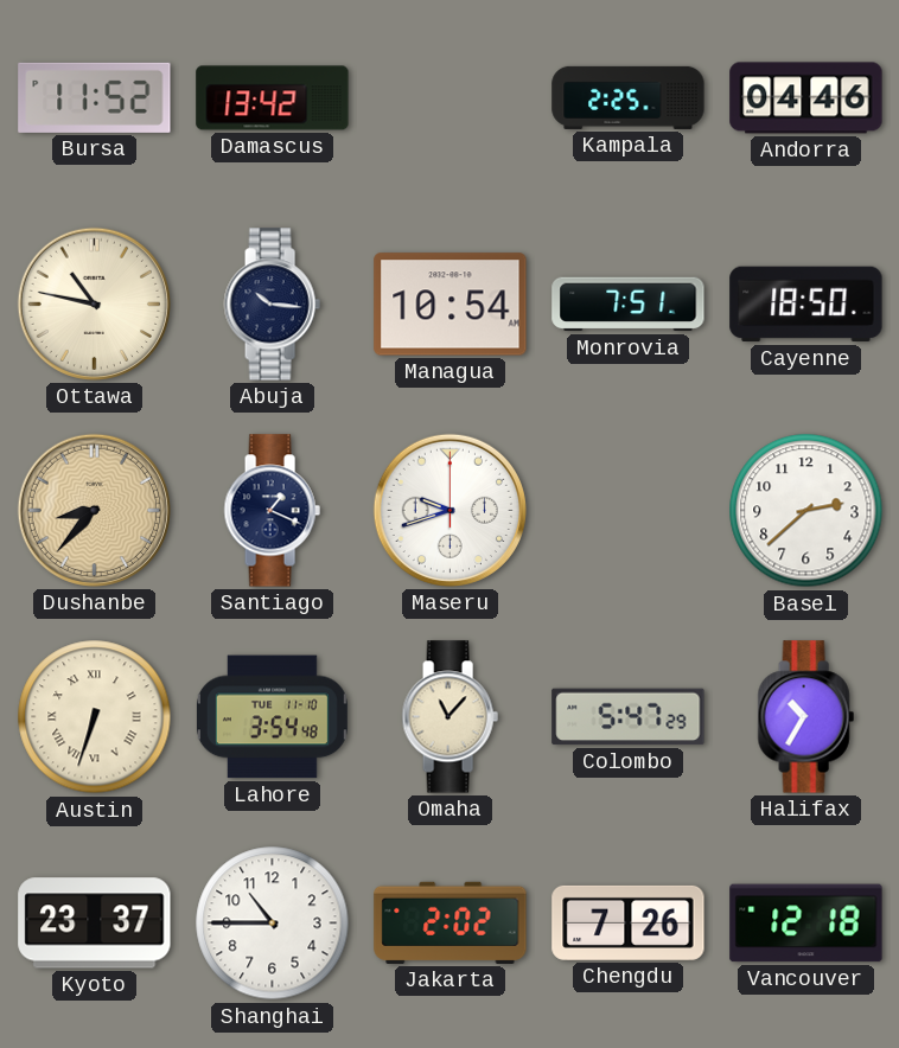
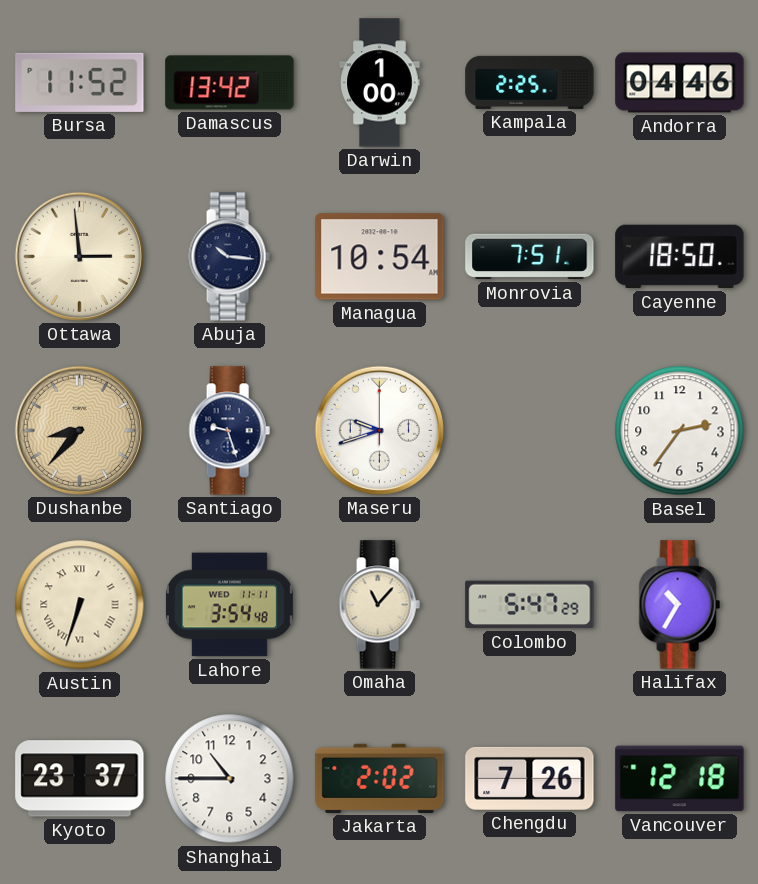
Darwin: none -> 1:00
Ottawa: 10:47 -> 2:59
Santiago: 1:19 -> 9:27
Basel: 2:38 -> 2:36
Lahore date: TUE 11-10 -> WED 11-11
